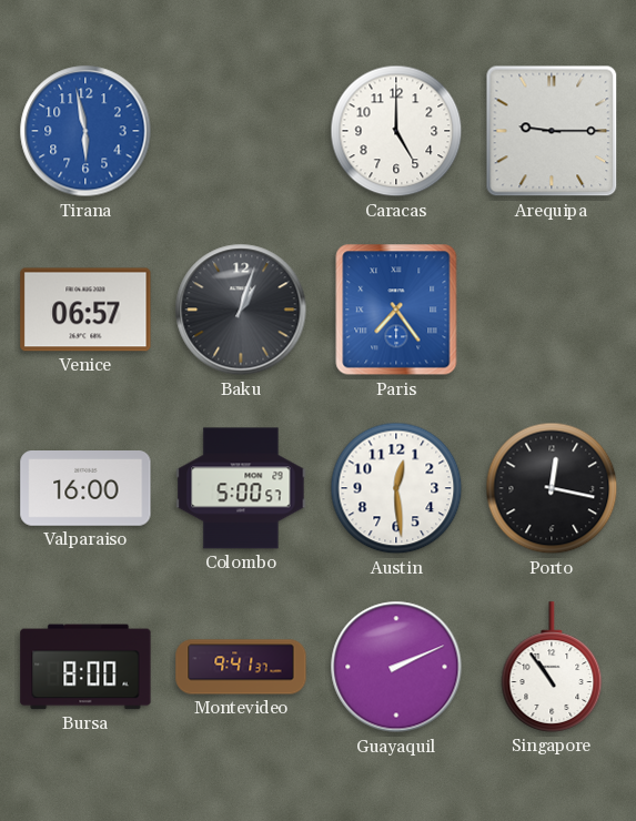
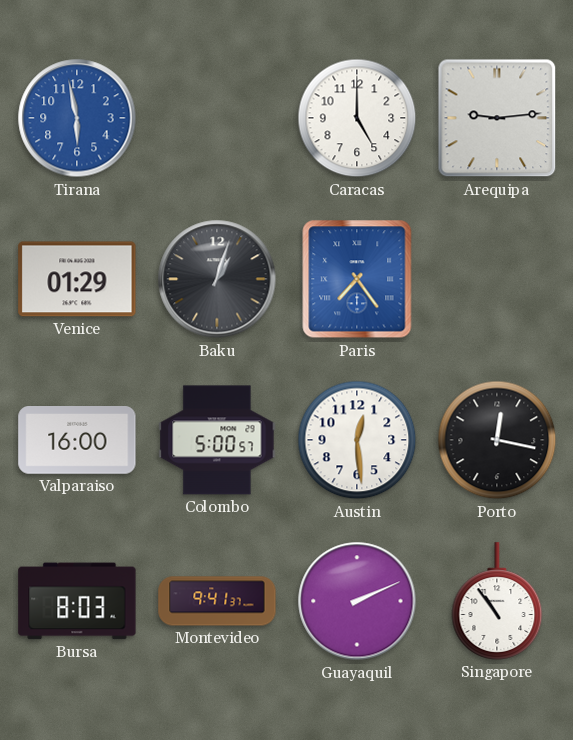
Arequipa: 9:15 -> 9:14
Venice: 06:57 -> 01:29
Bursa: 8:00 -> 8:03
